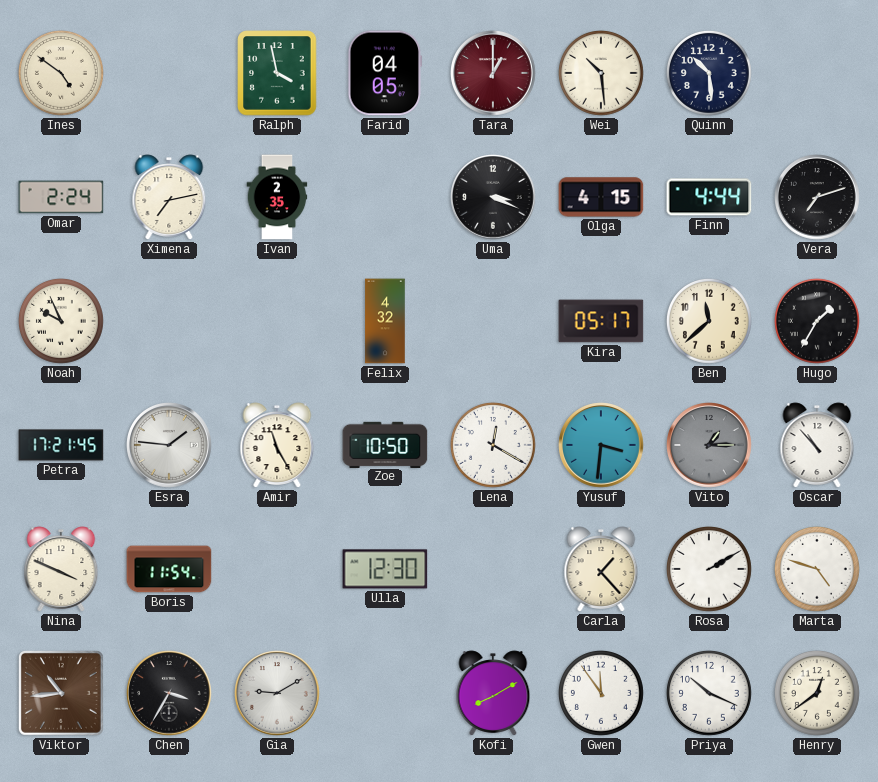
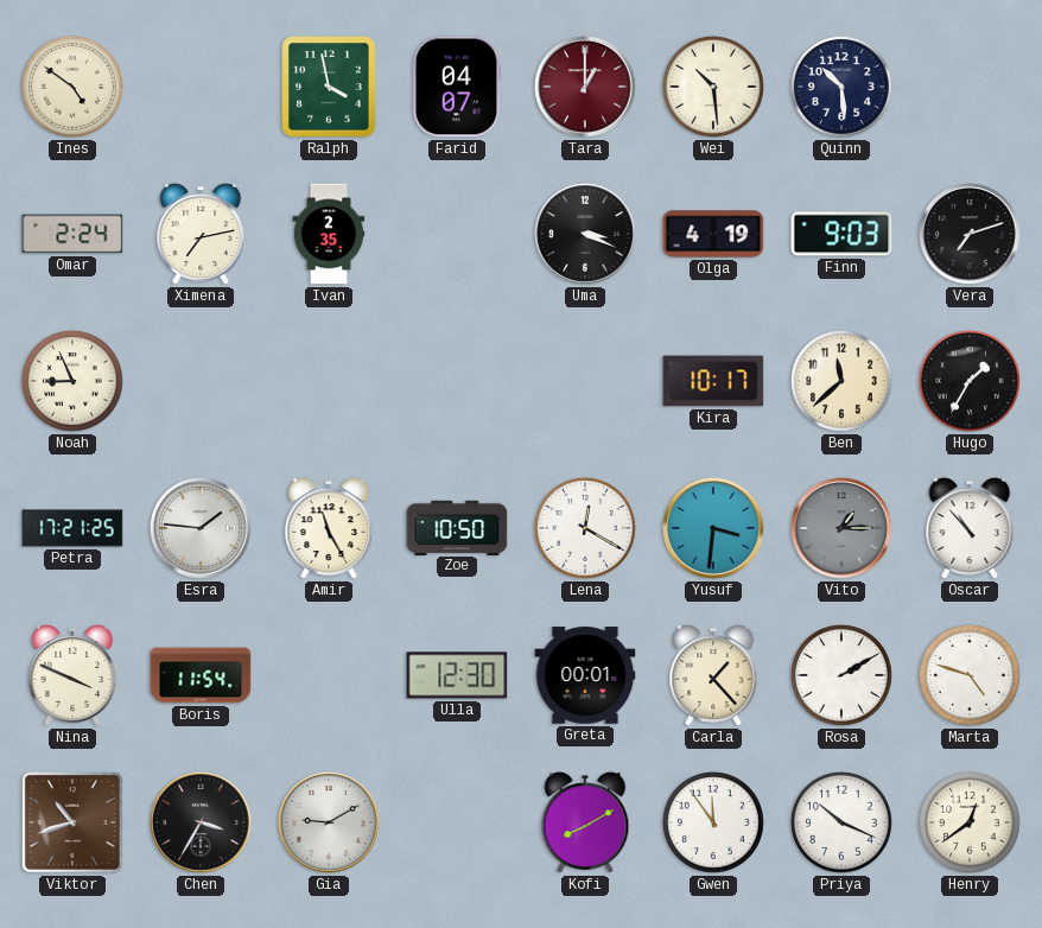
Farid: 04:05 -> 04:07
Olga: 4:15 -> 4:19
Finn: 4:44 -> 9:03
Noah: 9:56 -> 8:56
Felix: 4:32 -> none
Kira: 05:17 -> 10:17
Petra: 17:21:45 -> 17:21:25
Greta: none -> 00:01
Viktor: 10:44 -> 10:42
